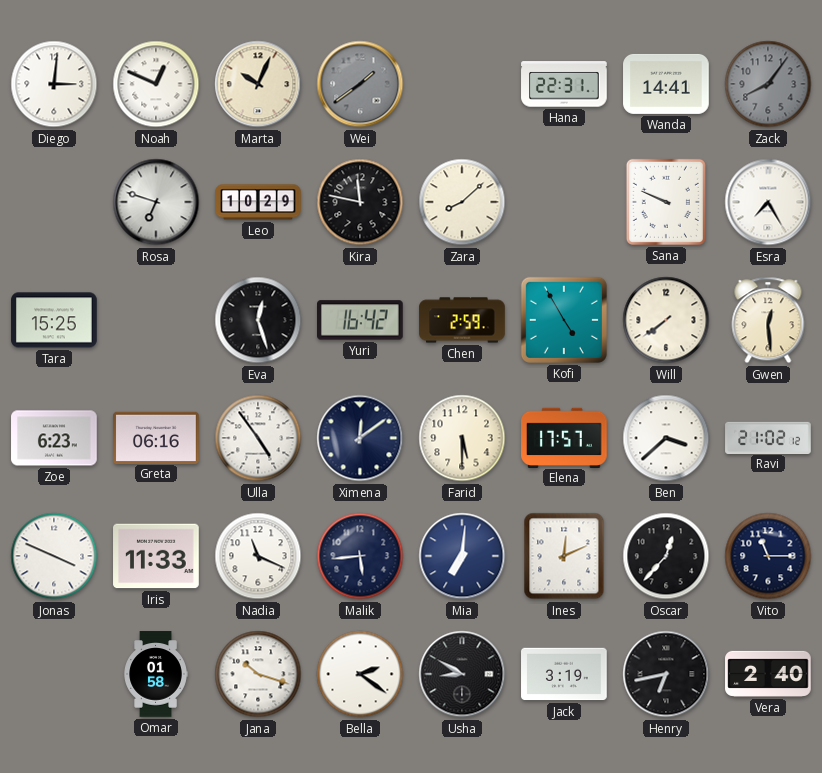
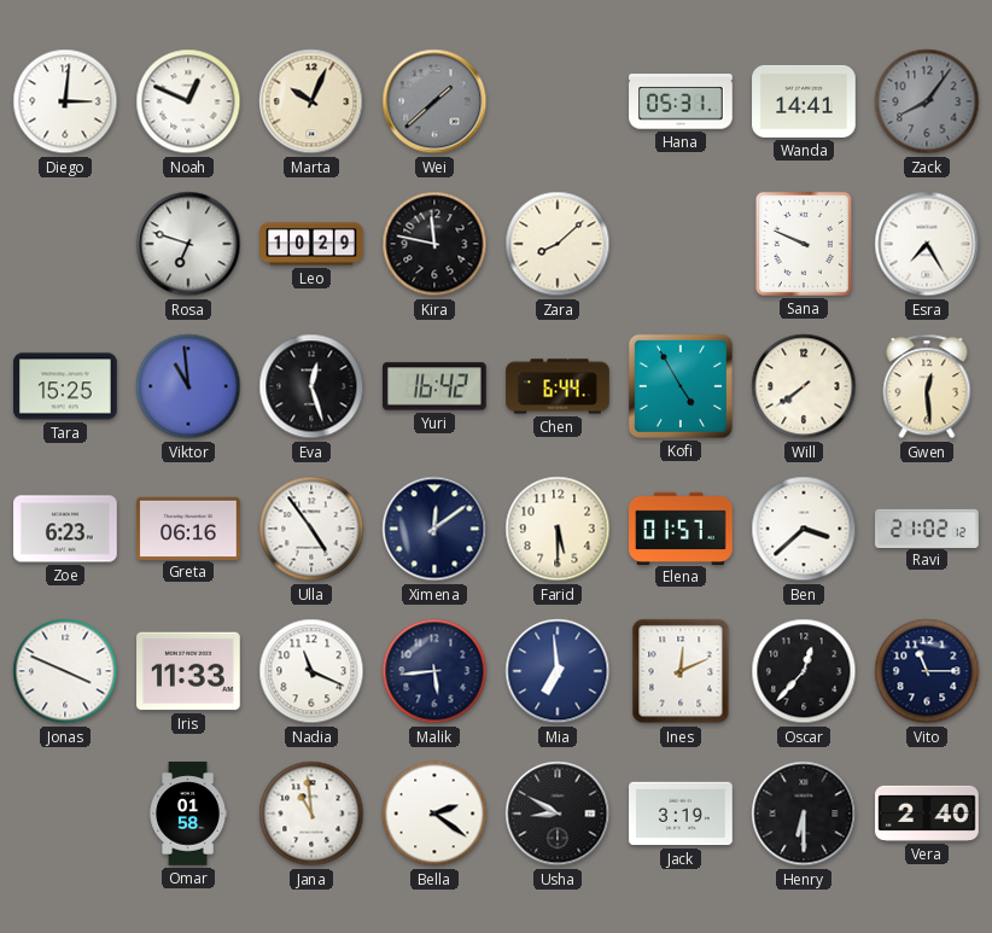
Wei: 1:39 -> 1:38
Hana: 22:31 -> 05:31
Viktor: none -> 10:59
Chen: 2:59 -> 6:44
Elena: 17:57 -> 01:57
Mia: 7:01 -> 6:59
Jana: 10:18 -> 10:59
Henry: 6:43 -> 6:30
